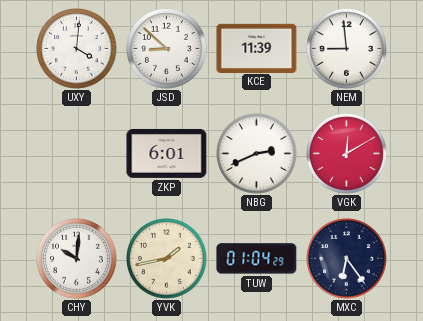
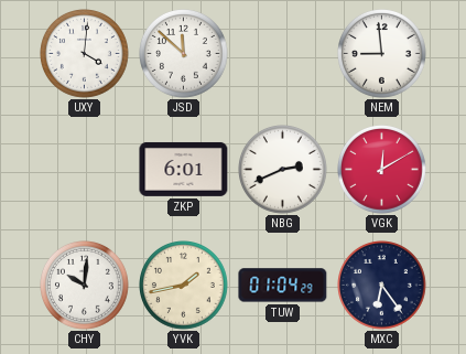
JSD: 8:52 -> 11:52
KCE: 11:39 -> none
